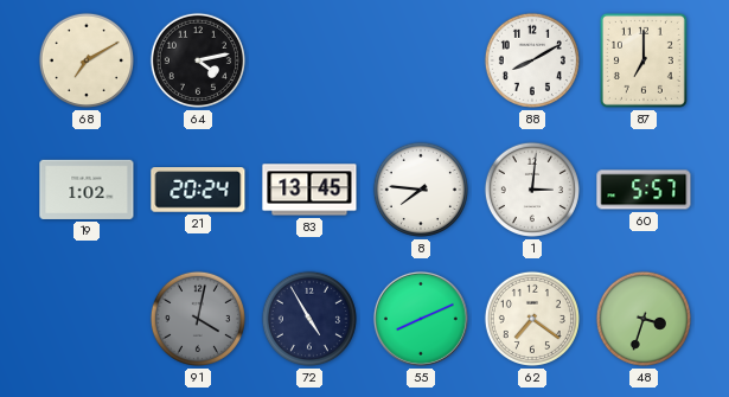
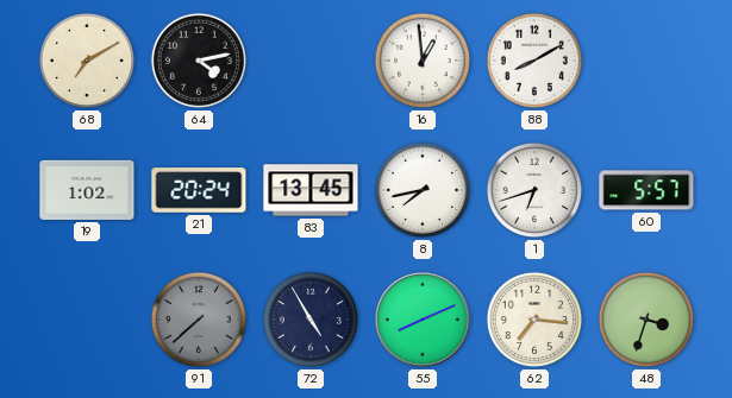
16: none -> 12:59
87: 7:00 -> none
8: 7:46 -> 7:43
1: 3:01 -> 6:42
91: 4:02 -> 7:38
62: 7:21 -> 7:16
